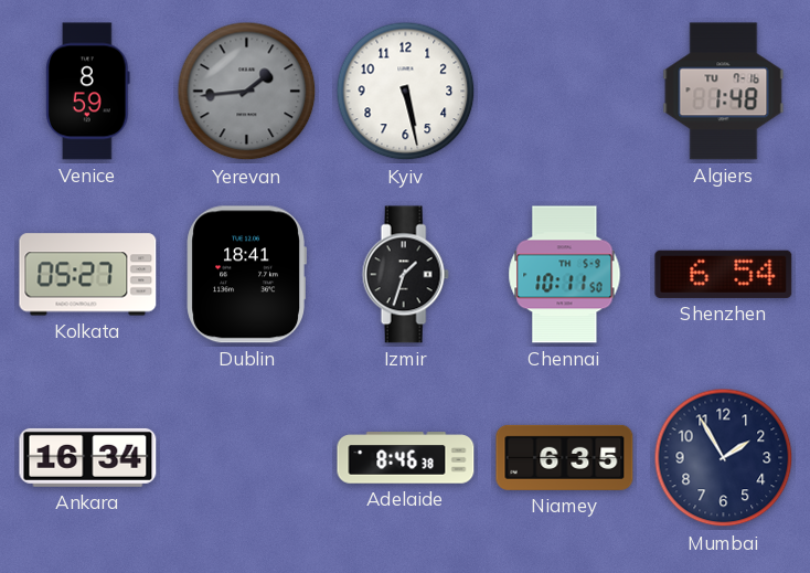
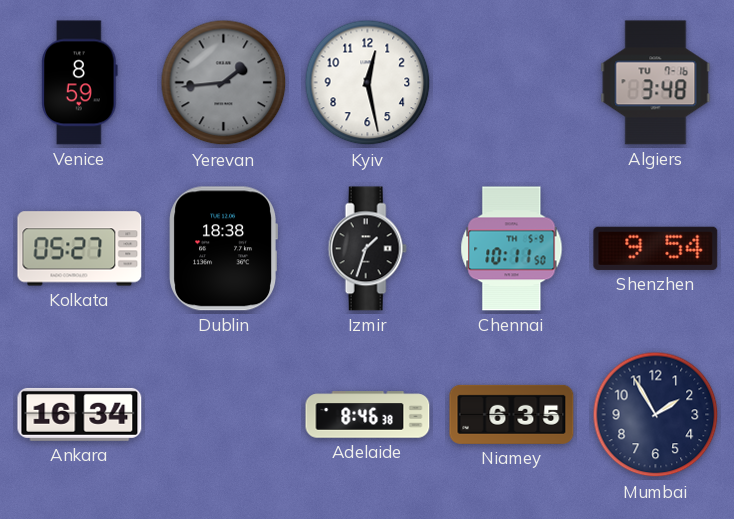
Kyiv: 5:28 -> 12:28
Algiers: 1:48 -> 3:48
Dublin: 18:41 -> 18:38
Shenzhen: 6:54 -> 9:54
